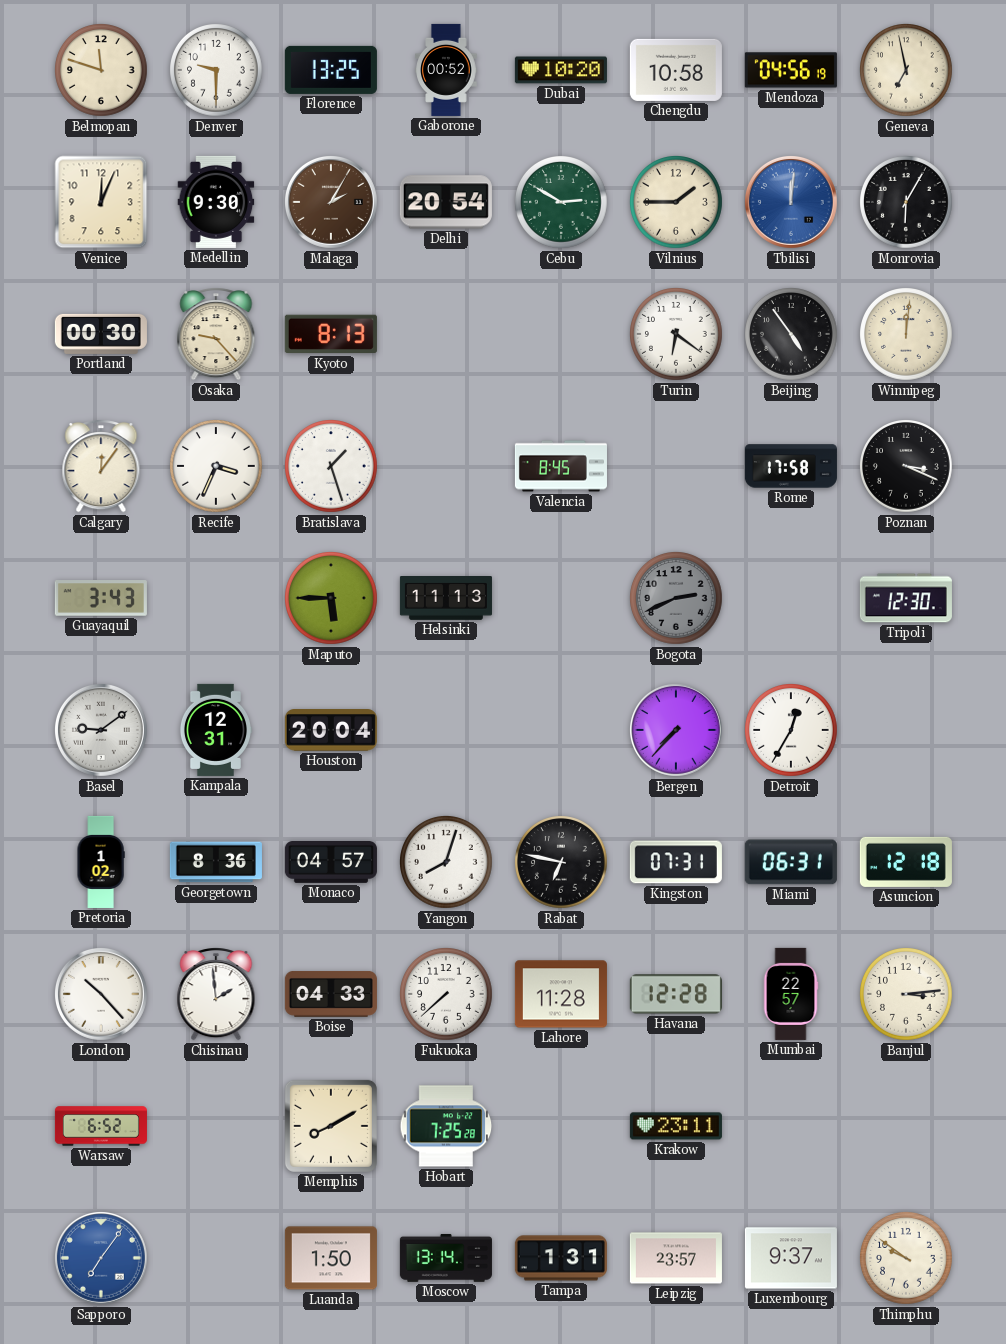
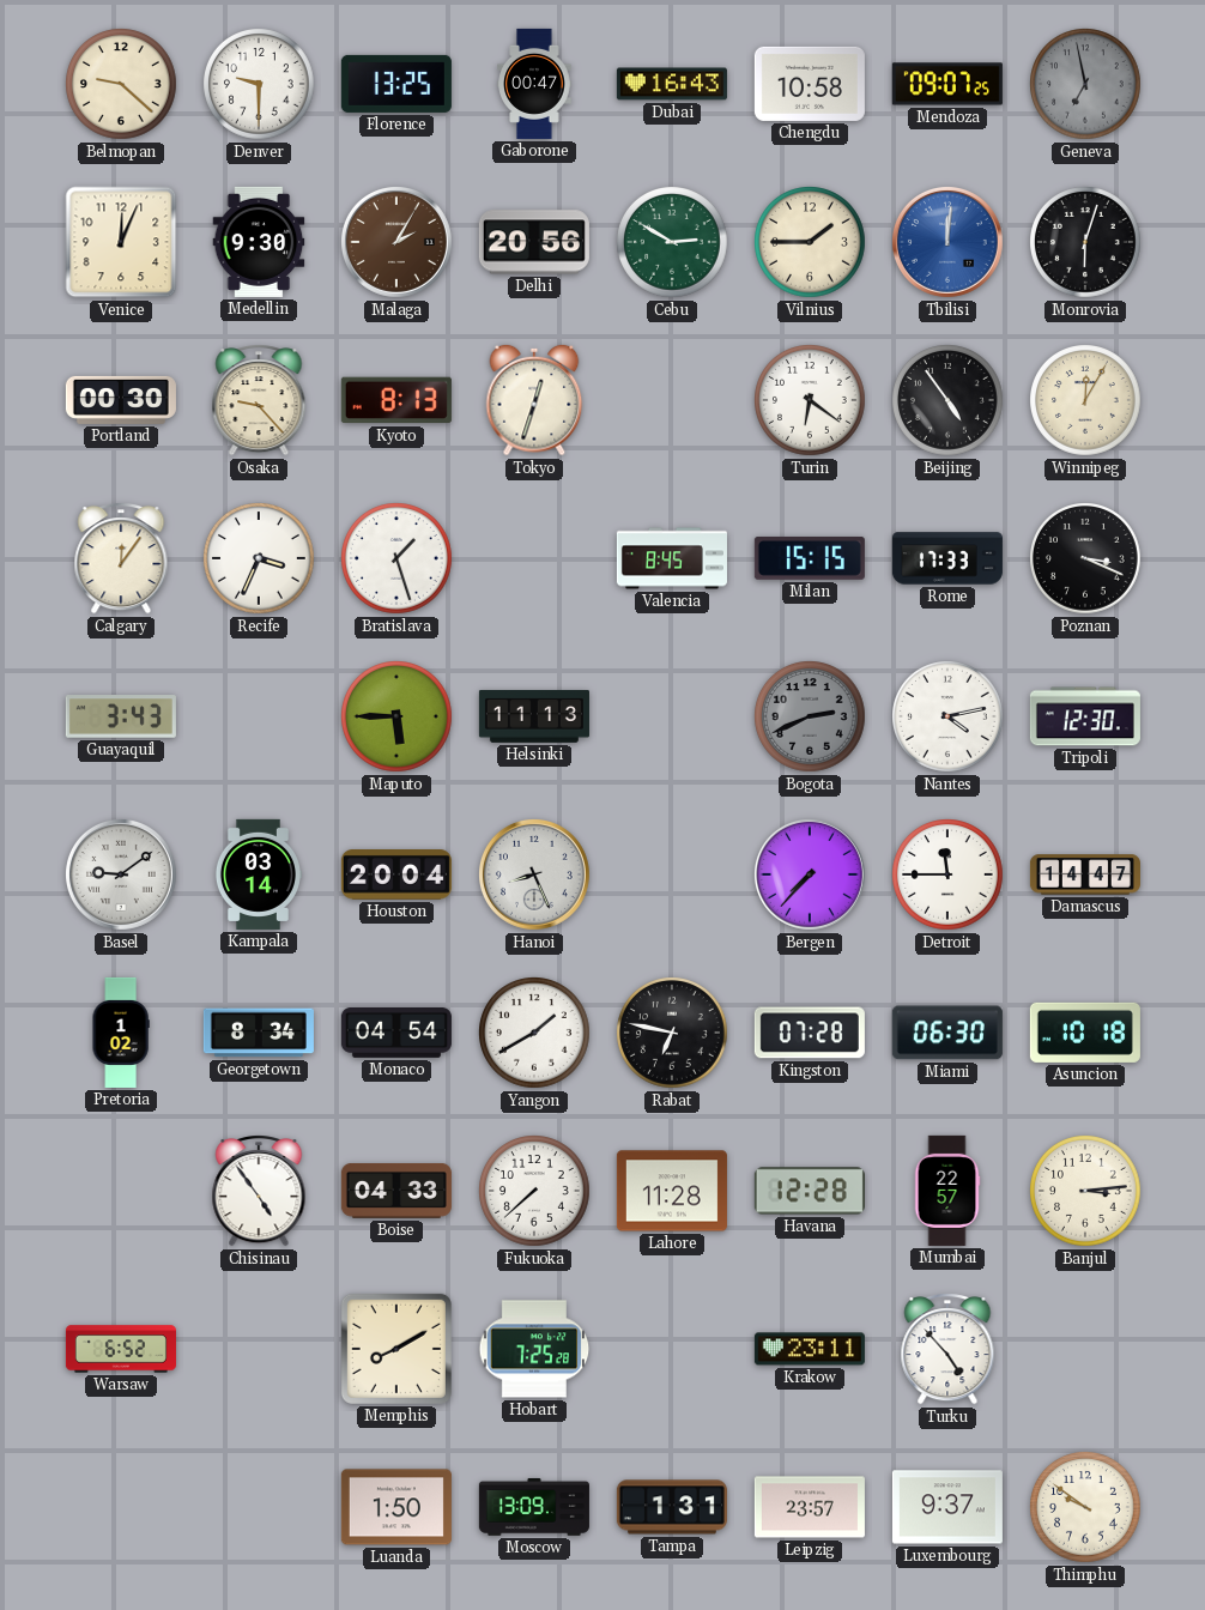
Belmopan: 11:48 -> 9:22
Gaborone: 00:52 -> 00:47
Dubai: 10:20 -> 16:43
Mendoza: 04:56 -> 09:07
Geneva dial: cream -> grey
Delhi: 20:54 -> 20:56
Monrovia: 6:05 -> 6:03
Tokyo: none -> 12:33
Winnipeg: 12:01 -> 12:05
Milan: none -> 15:15
Rome: 17:58 -> 17:33
Nantes: none -> 4:13
Kampala: 12:31 -> 03:14
Hanoi: none -> 8:26
Detroit: 12:35 -> 11:45
Damascus: none -> 14:47
Georgetown: 8:36 -> 8:34
Monaco: 04:57 -> 04:54
Yangon: 8:03 -> 1:40
Kingston: 07:31 -> 07:28
Miami: 06:31 -> 06:30
Asuncion: 12:18 -> 10:18
London: 10:23 -> none
Chisinau: 1:59 -> 4:54
Turku: none -> 4:53
Sapporo: 7:06 -> none
Moscow: 13:14 -> 13:09
